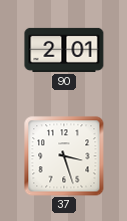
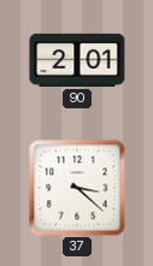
37: 3:27 -> 3:22
